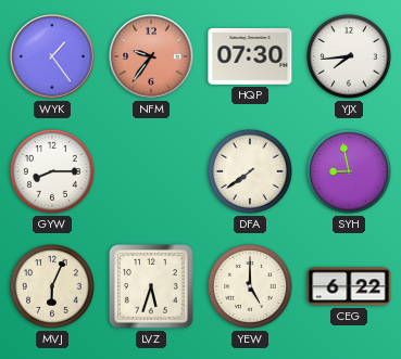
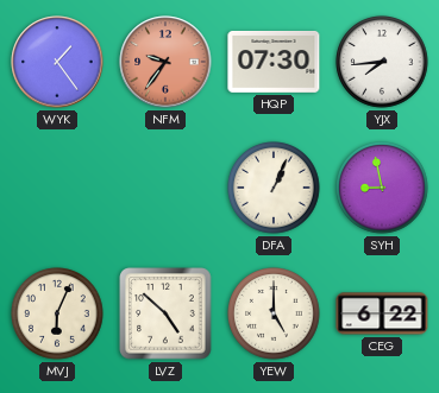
GYW: 8:15 -> none
DFA: 7:39 -> 1:04
LVZ: 5:33 -> 4:52
